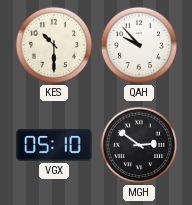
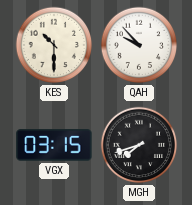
VGX: 05:10 -> 03:15
MGH: 2:51 -> 7:42
